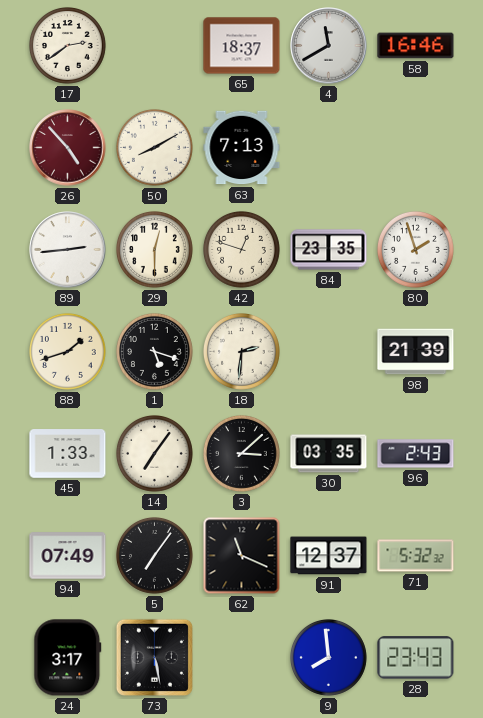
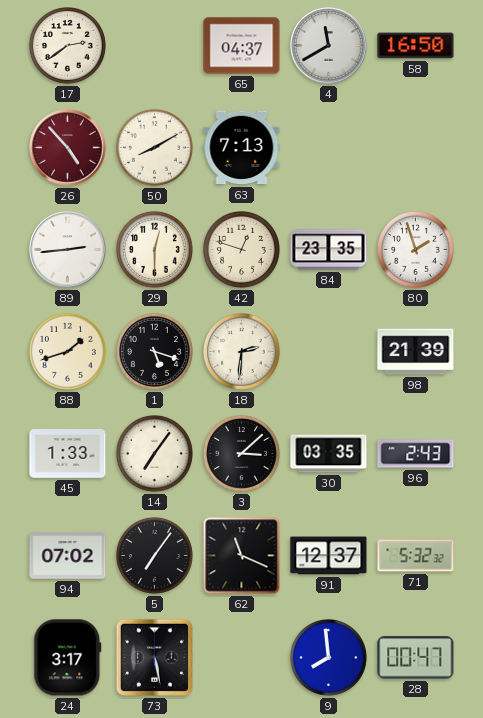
65: 18:37 -> 04:37
58: 16:46 -> 16:50
94: 07:49 -> 07:02
28: 23:43 -> 00:47
